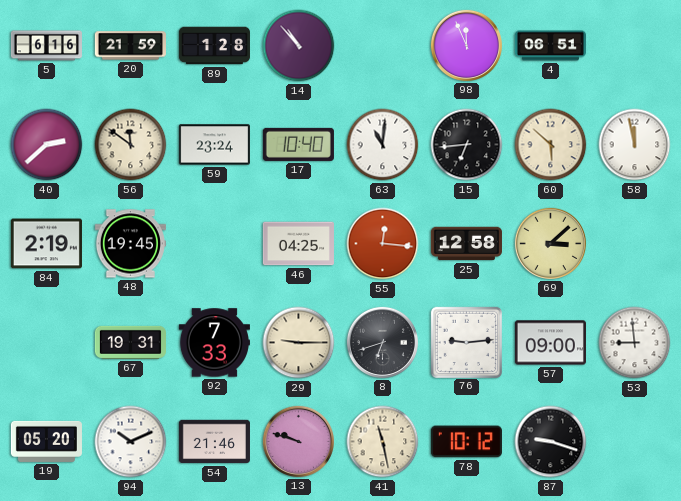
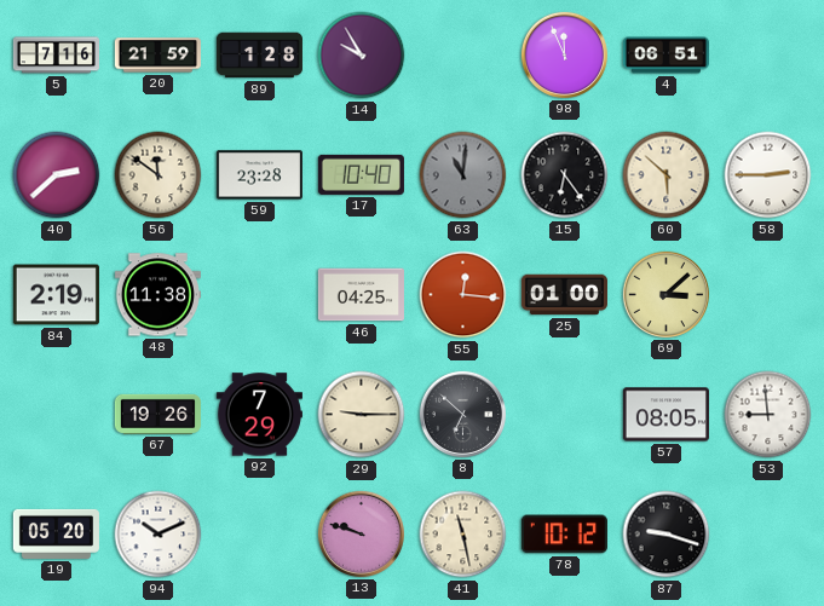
5: 6:16 -> 7:16
14: 10:53 -> 9:55
59: 23:24 -> 23:28
63 dial: white -> grey
15: 6:44 -> 6:24
58: 11:58 -> 2:45
48: 19:45 -> 11:38
25: 12:58 -> 01:00
67: 19:31 -> 19:26
92: 7:33 -> 7:29
8: 6:42 -> 6:52
76: 9:14 -> none
57: 09:00 -> 08:05
54: 21:46 -> none
